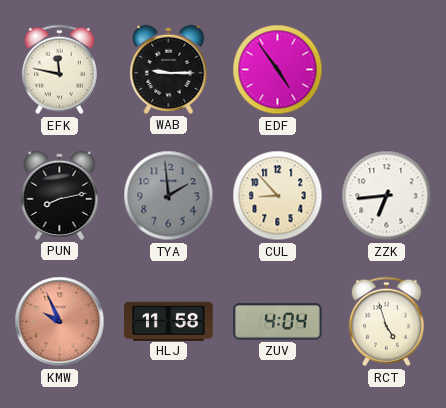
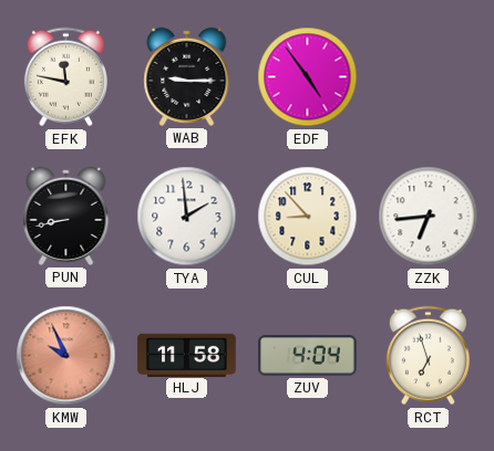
PUN: 8:13 -> 8:43
TYA dial: grey -> white
RCT: 4:57 -> 6:57
